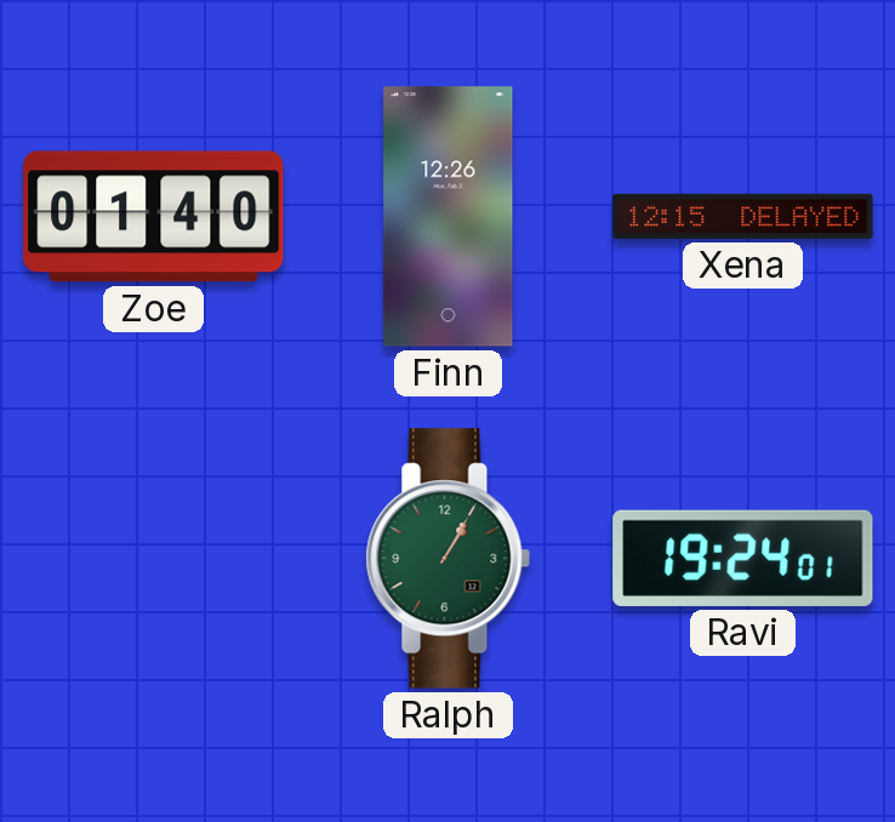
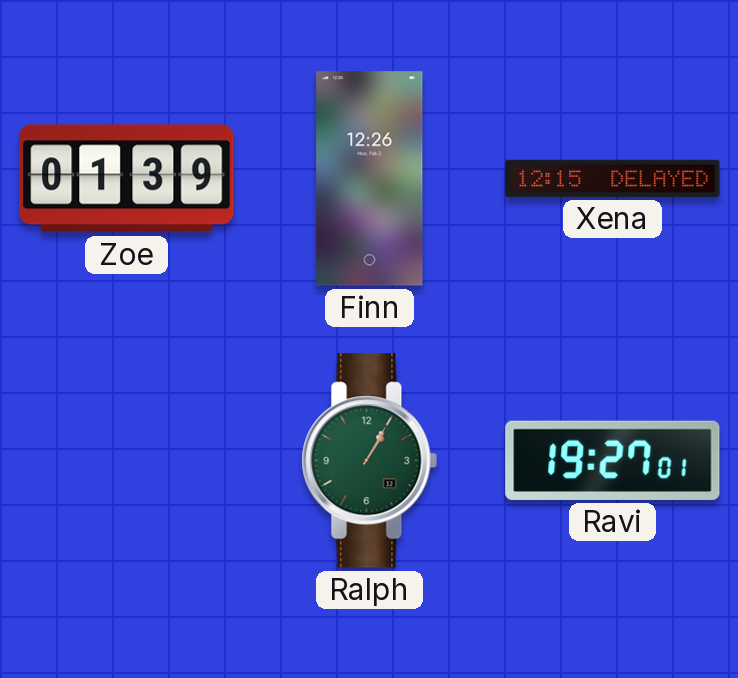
Zoe: 01:40 -> 01:39
Ravi: 19:24 -> 19:27
